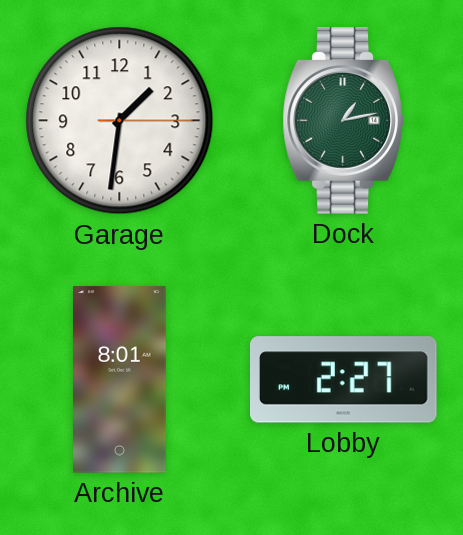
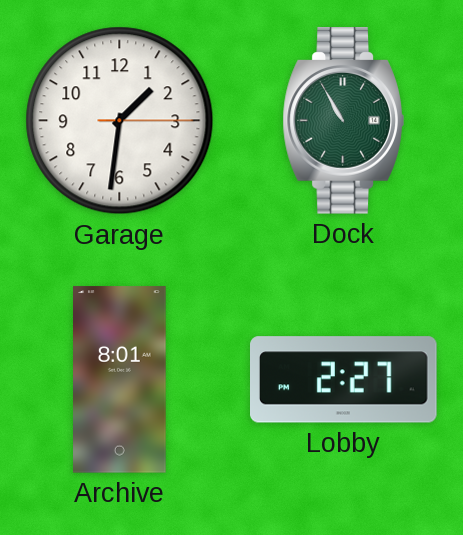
Dock: 1:13 -> 10:55
